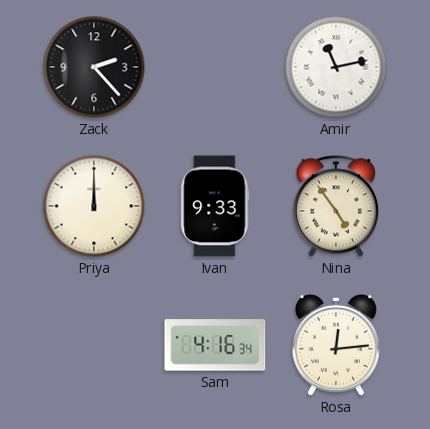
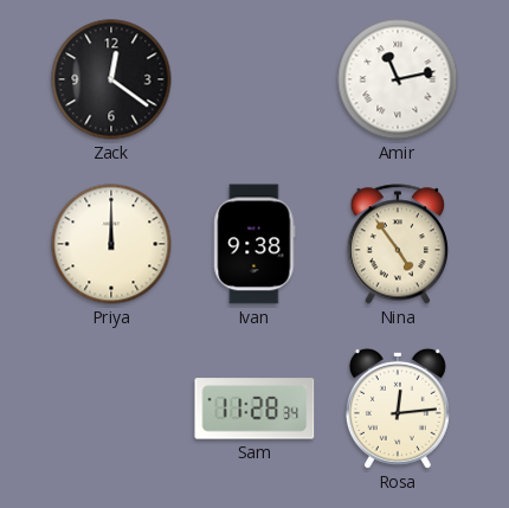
Zack: 2:23 -> 12:21
Ivan: 9:33 -> 9:38
Sam: 4:16 -> 11:28
